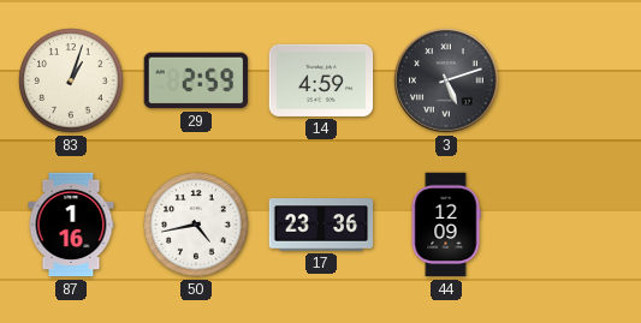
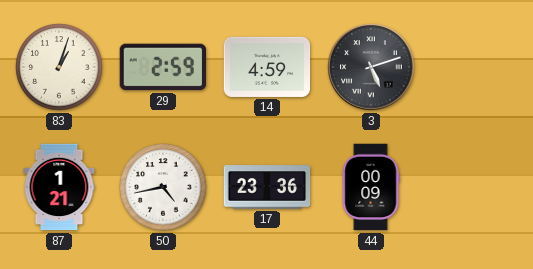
87: 1:16 -> 1:21
44: 12:09 -> 00:09
